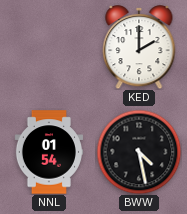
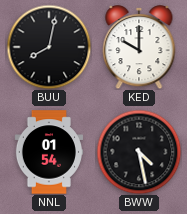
BUU: none -> 8:02
KED: 2:00 -> 10:00
